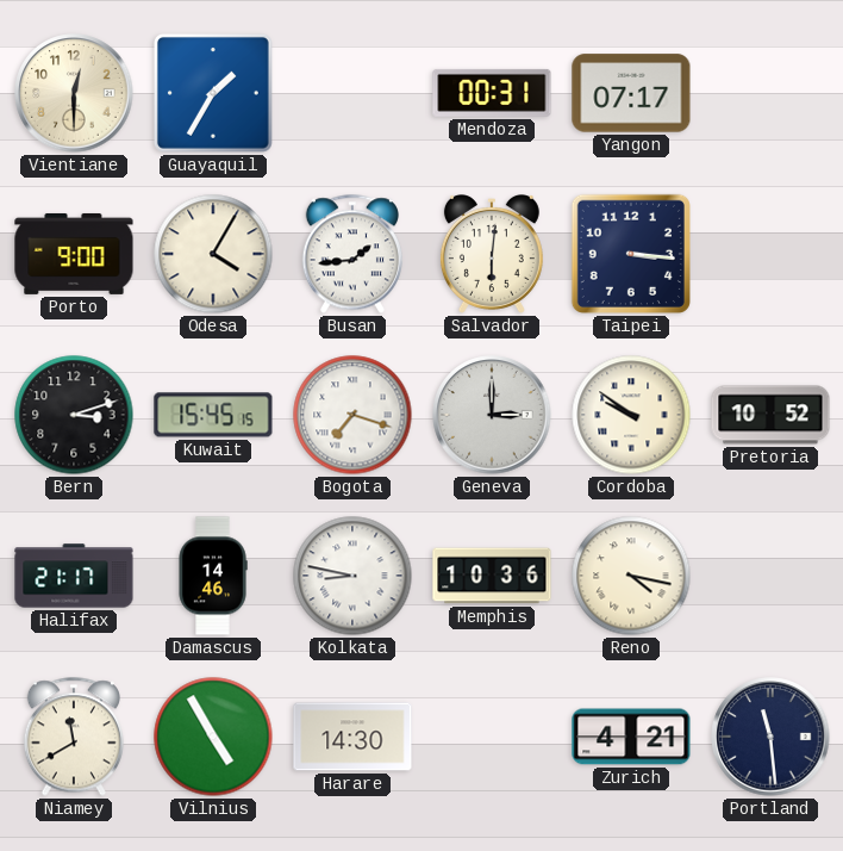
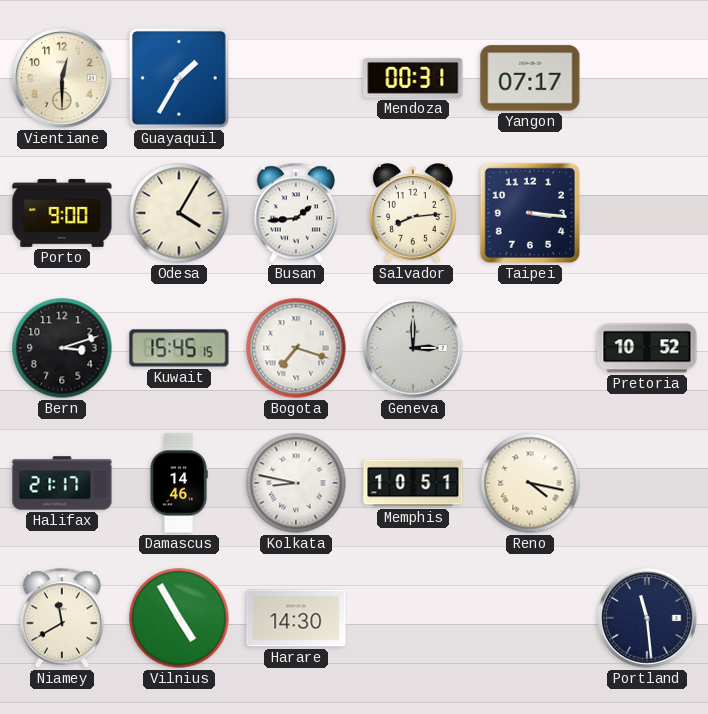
Salvador: 6:01 -> 8:14
Cordoba: 9:51 -> none
Memphis: 10:36 -> 10:51
Zurich: 4:21 -> none
